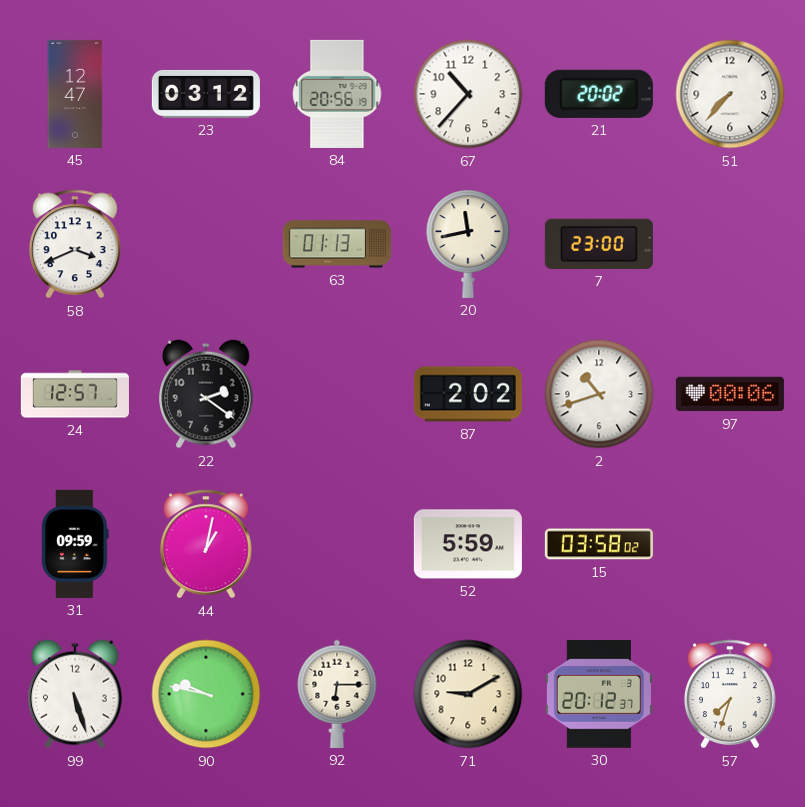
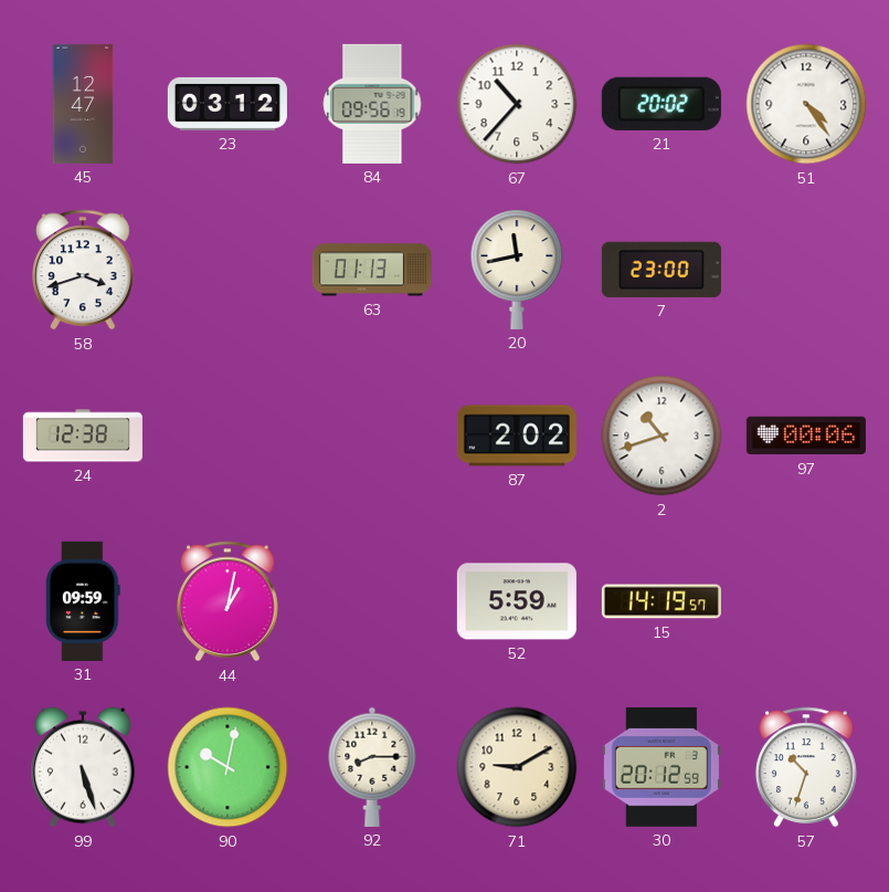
84: 20:56 -> 09:56
51: 7:37 -> 4:24
58: 3:41 -> 3:42
24: 12:57 -> 12:38
22: 2:21 -> none
15: 03:58 -> 14:19
90: 9:47 -> 10:02
92: 6:15 -> 8:15
30: 20:12:37 -> 20:12:59
57: 7:33 -> 10:33
